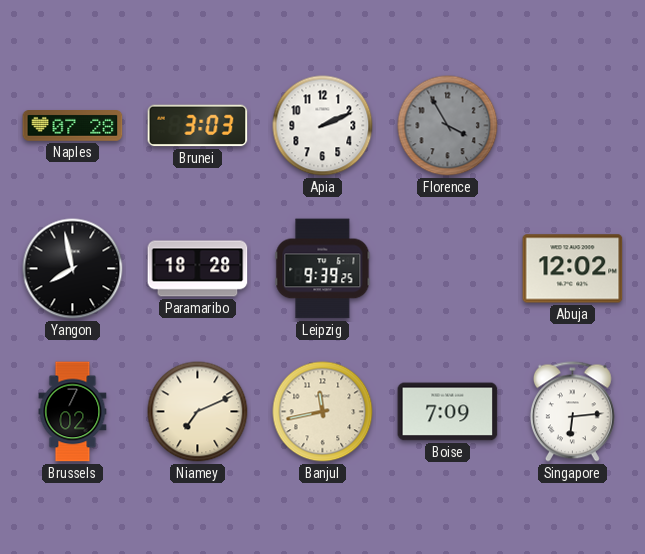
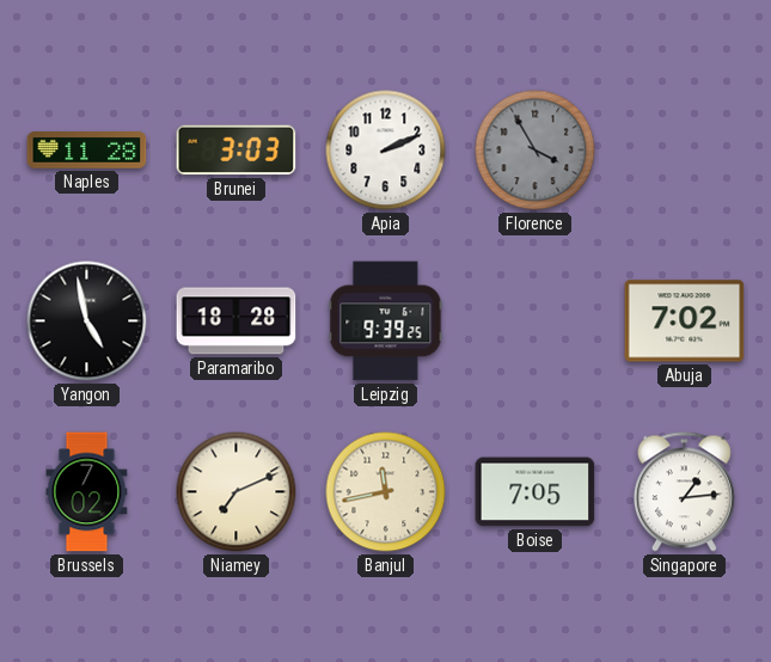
Naples: 07:28 -> 11:28
Yangon: 7:58 -> 4:58
Abuja: 12:02 -> 7:02
Boise: 7:09 -> 7:05
Singapore: 6:14 -> 1:14
